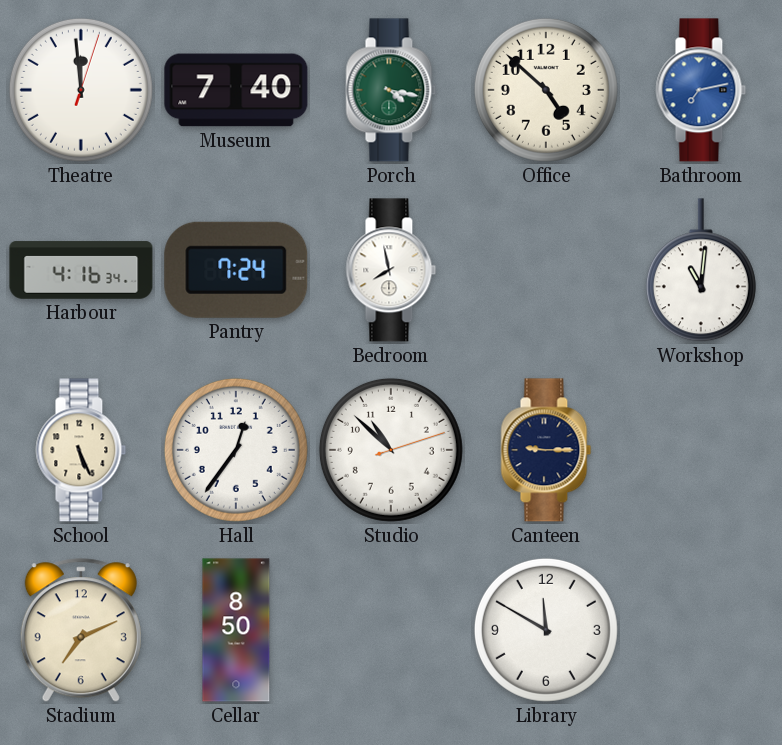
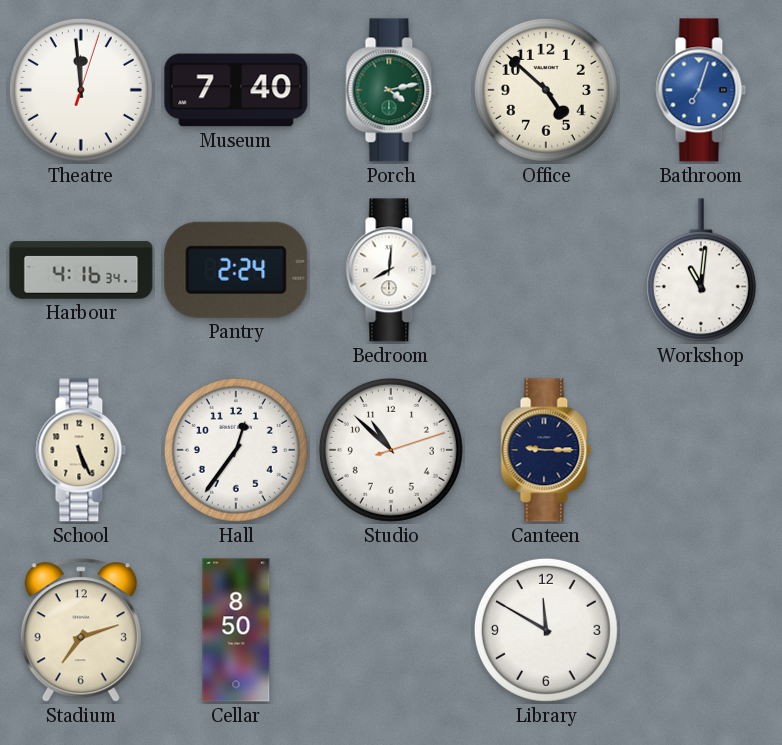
Porch: 4:17 -> 4:13
Bathroom: 7:13 -> 7:03
Pantry: 7:24 -> 2:24
Bedroom: 7:58 -> 8:01
Stadium: 7:11 -> 7:12
